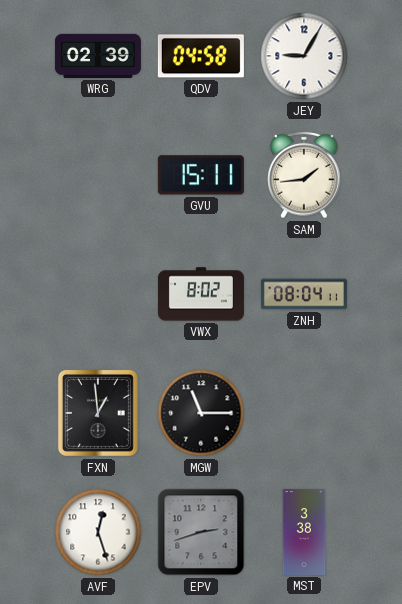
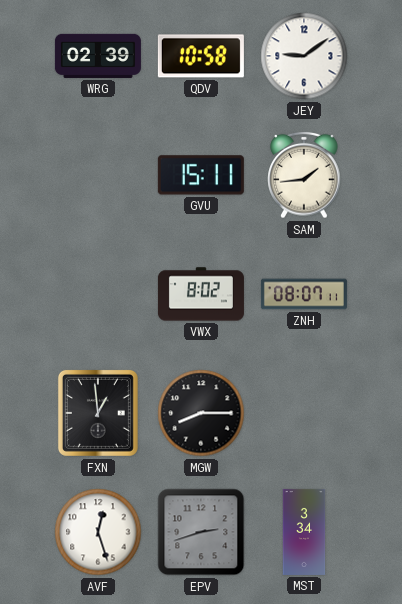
QDV: 04:58 -> 10:58
JEY: 9:05 -> 9:09
ZNH: 08:04 -> 08:07
MGW: 11:15 -> 8:15
MST: 3:38 -> 3:34
